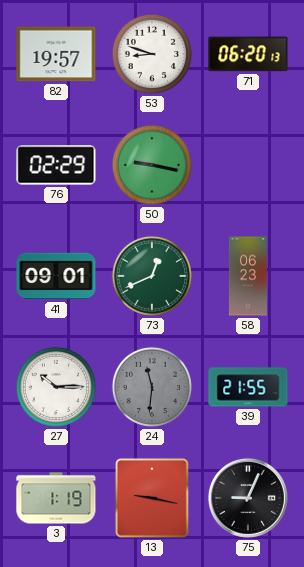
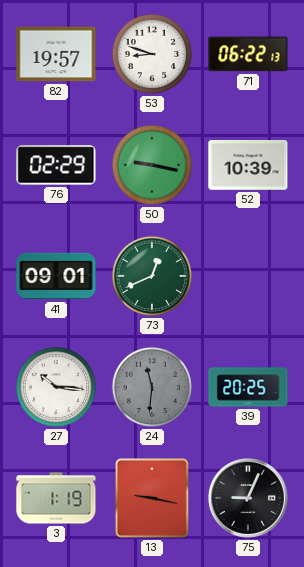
71: 06:20 -> 06:22
52: none -> 10:39
58: 06:23 -> none
27: 10:15 -> 10:16
39: 21:55 -> 20:25
